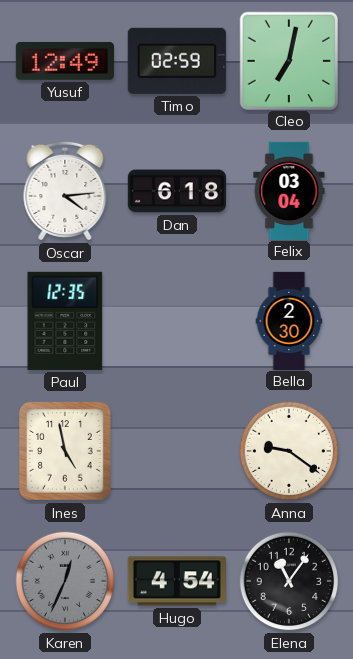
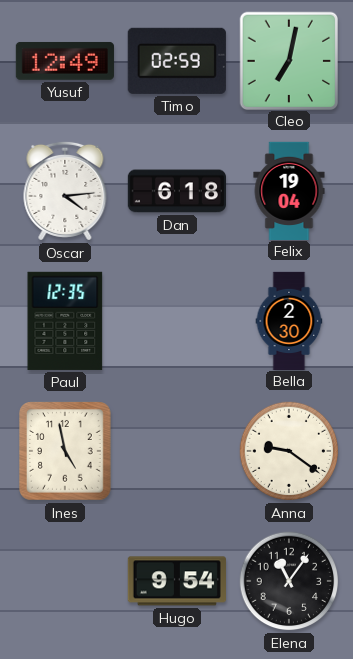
Felix: 03:04 -> 19:04
Karen: 12:34 -> none
Hugo: 4:54 -> 9:54
